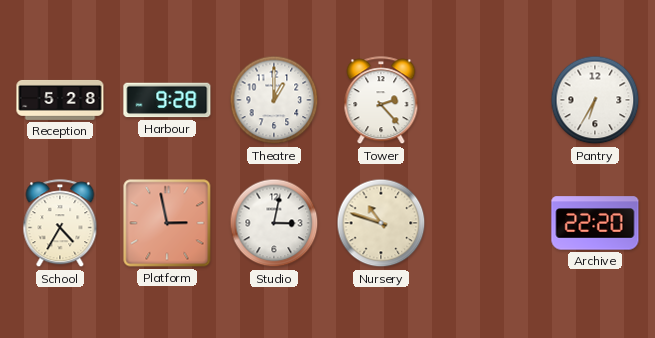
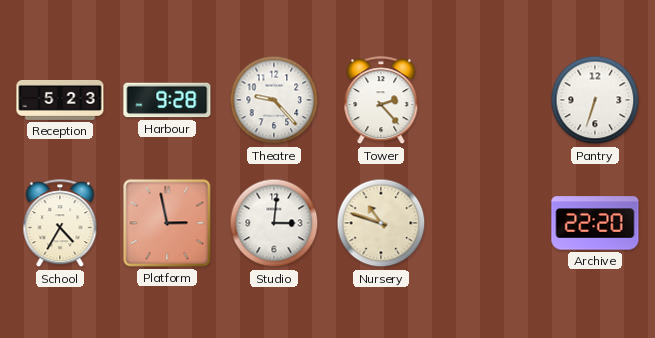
Reception: 5:28 -> 5:23
Theatre: 1:00 -> 9:23
Pantry: 6:35 -> 6:33
Studio: 3:02 -> 3:01
